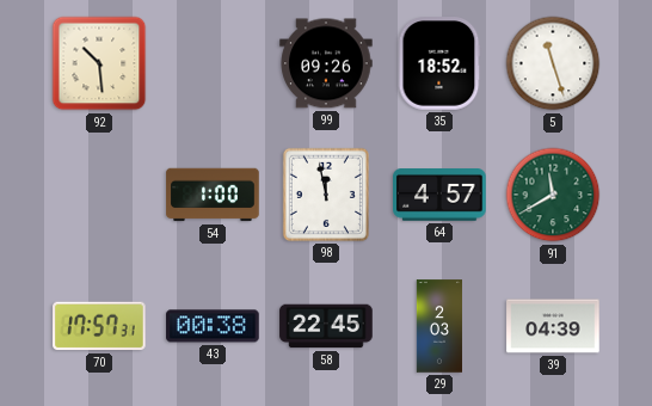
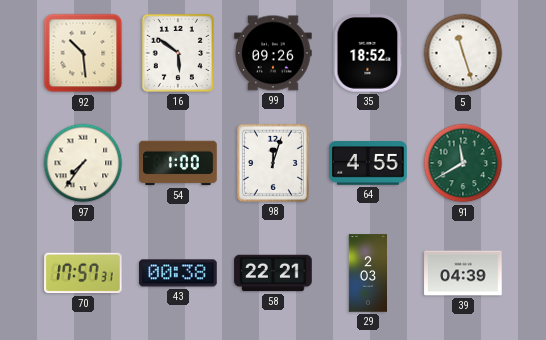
16: none -> 5:51
97: none -> 7:36
98: 11:58 -> 12:03
64: 4:57 -> 4:55
58: 22:45 -> 22:21
